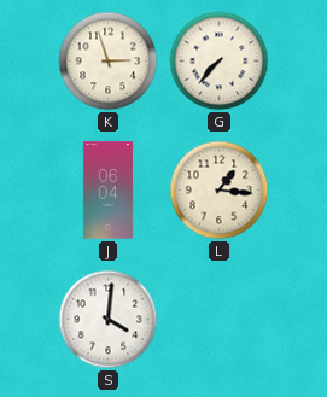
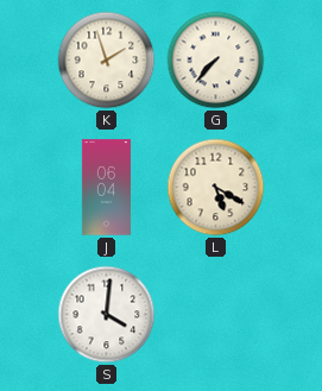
K: 2:57 -> 1:57
L: 1:16 -> 5:20
